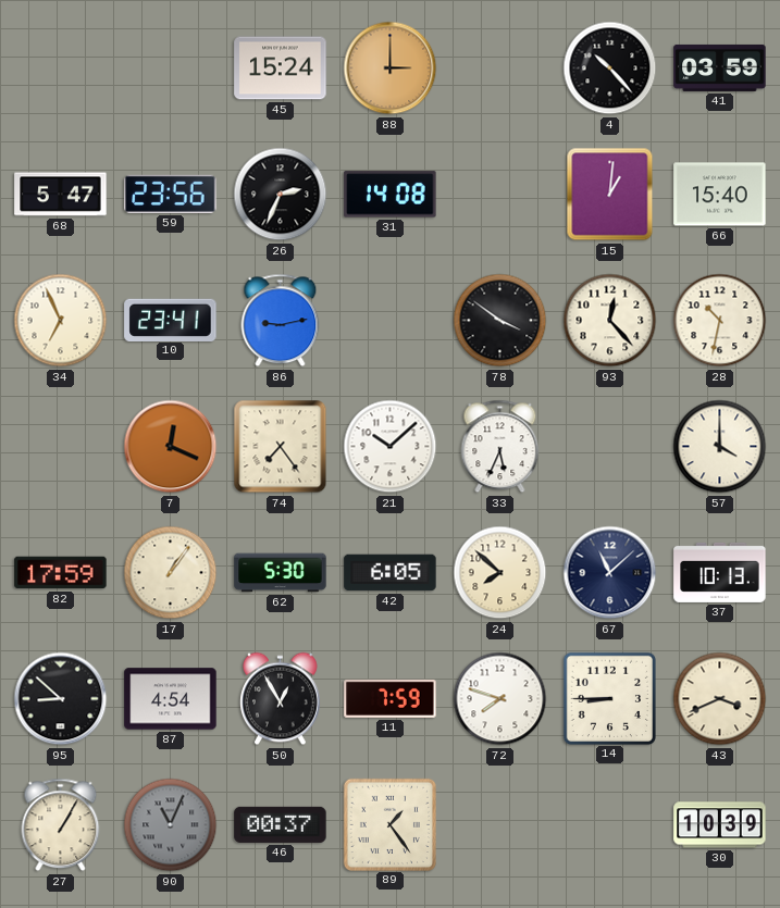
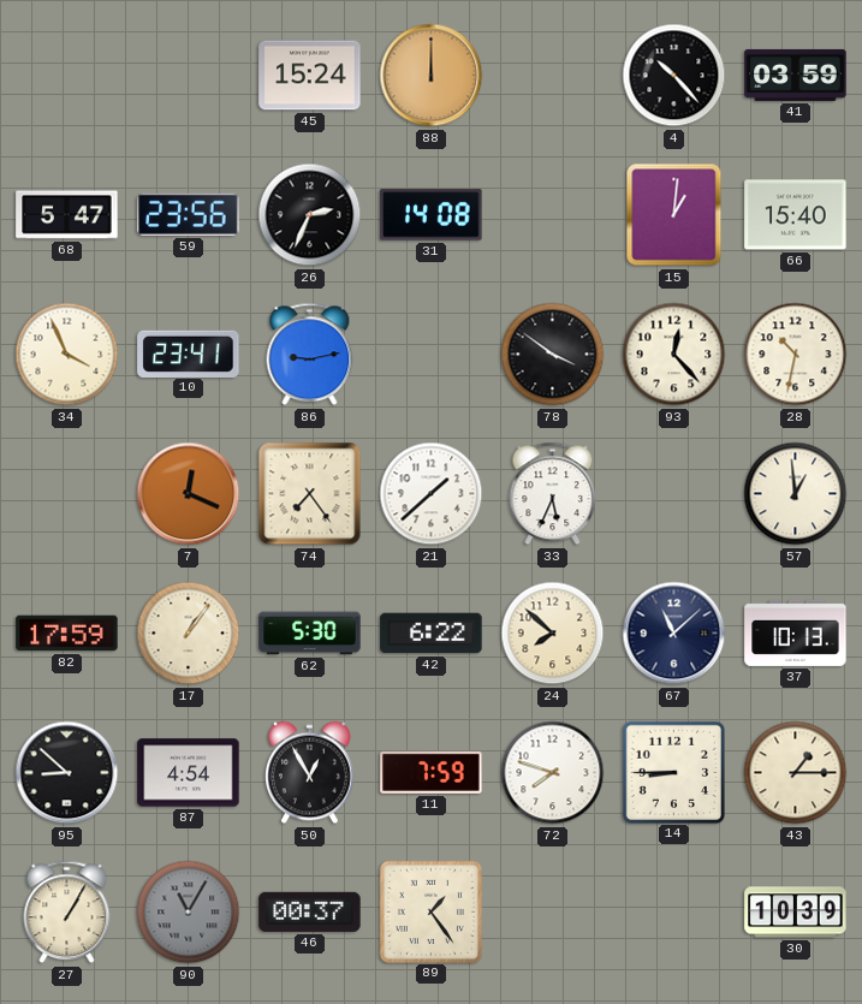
88: 3:00 -> 12:00
34: 6:56 -> 3:56
21: 10:08 -> 1:38
57: 4:00 -> 12:59
42: 6:05 -> 6:22
43: 3:41 -> 1:15
90: 11:04 -> 11:05
